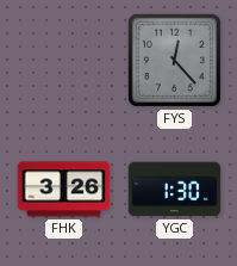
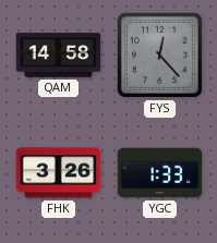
QAM: none -> 14:58
YGC: 1:30 -> 1:33
